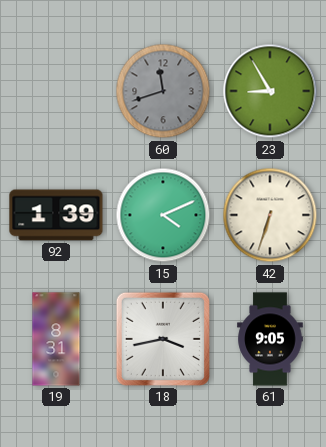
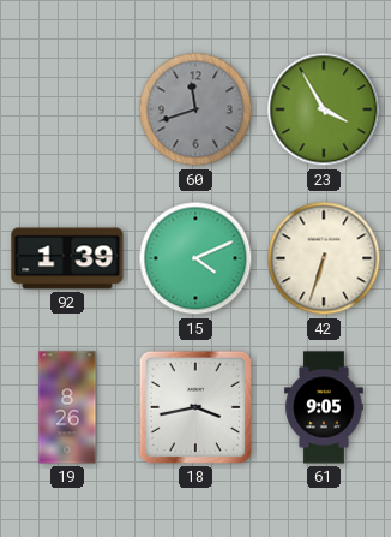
23: 8:55 -> 3:55
19: 8:31 -> 8:26
